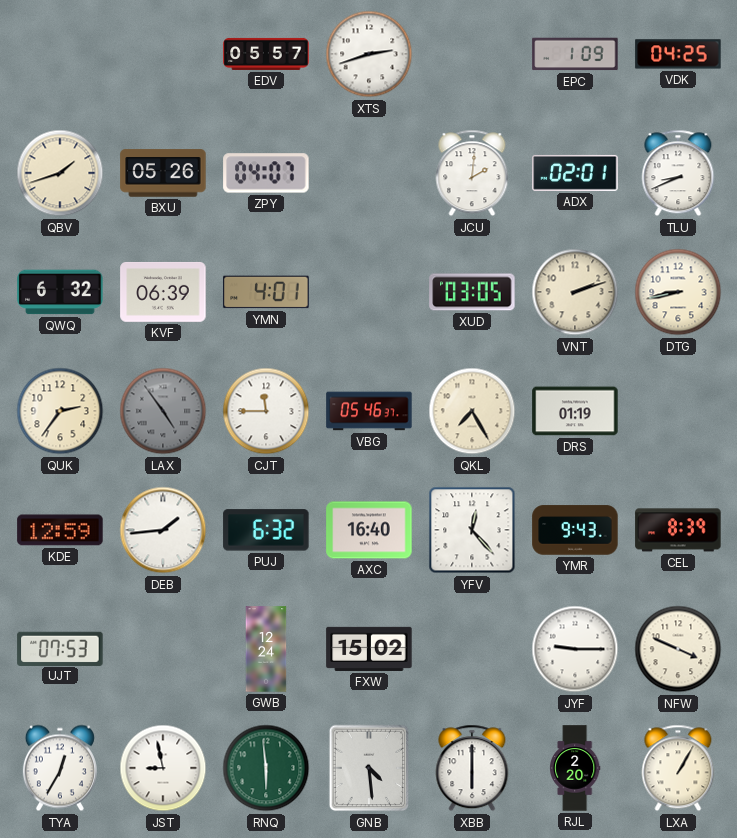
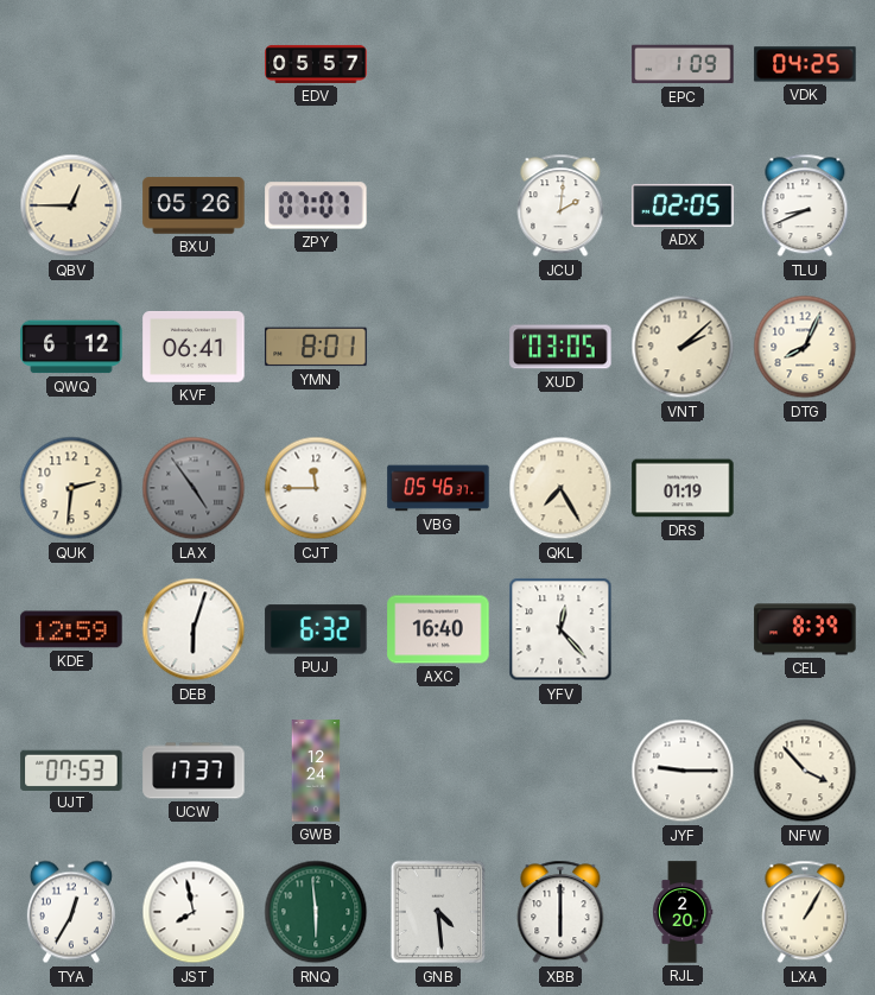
XTS: 2:42 -> none
QBV: 1:42 -> 12:45
ZPY: 04:07 -> 07:07
ADX: 02:01 -> 02:05
QWQ: 6:32 -> 6:12
KVF: 06:39 -> 06:41
YMN: 4:01 -> 8:01
VNT: 2:12 -> 2:08
DTG: 8:43 -> 8:04
QUK: 2:36 -> 2:31
DEB: 1:44 -> 6:03
YMR: 9:43 -> none
UCW: none -> 17:37
FXW: 15:02 -> none
NFW: 3:49 -> 3:53
JST: 8:58 -> 7:58
